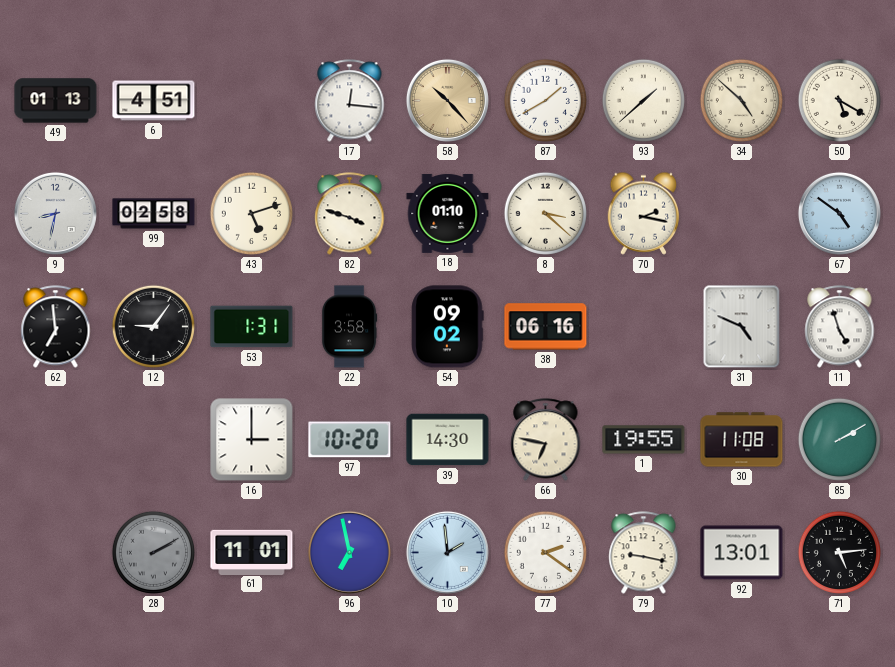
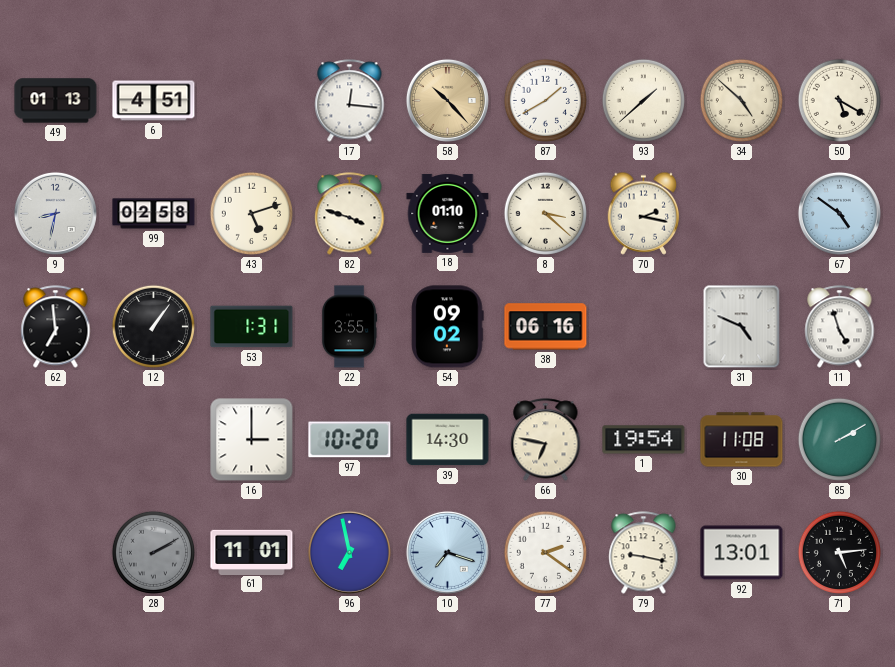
12: 9:06 -> 1:06
22: 3:58 -> 3:55
1: 19:55 -> 19:54
10: 1:59 -> 7:18
